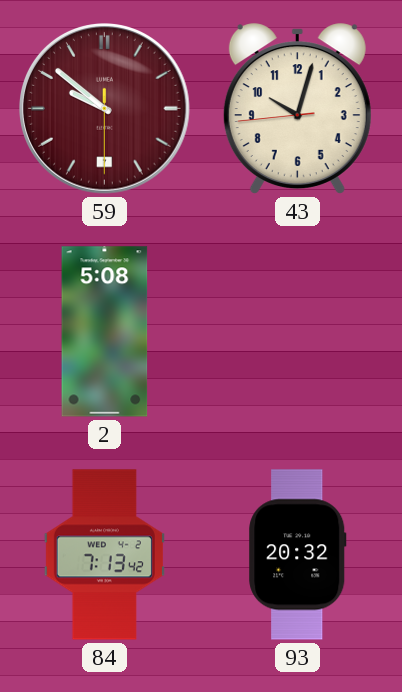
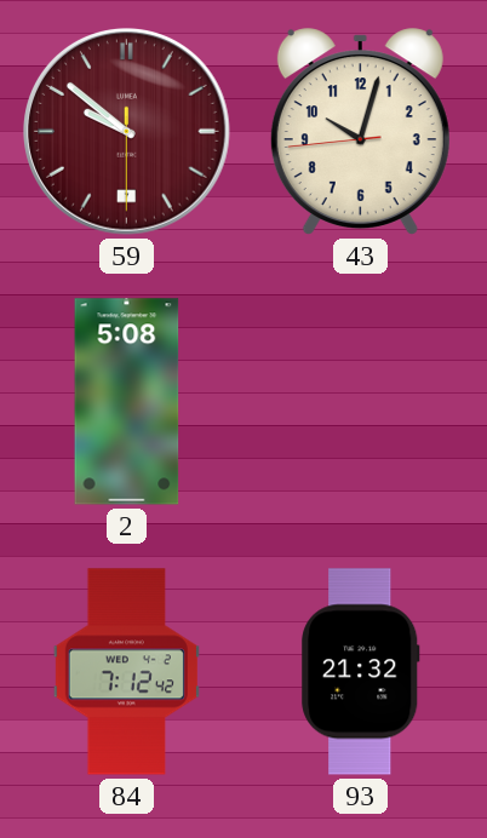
84: 7:13 -> 7:12
93: 20:32 -> 21:32
